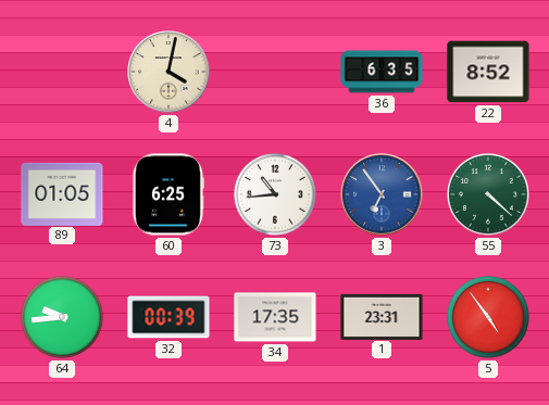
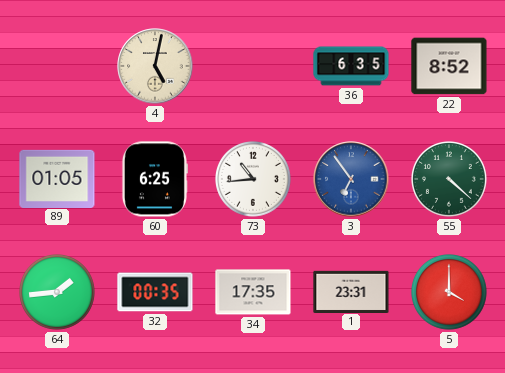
4: 4:02 -> 5:02
64: 9:44 -> 1:44
32: 00:39 -> 00:35
5: 4:54 -> 4:00
